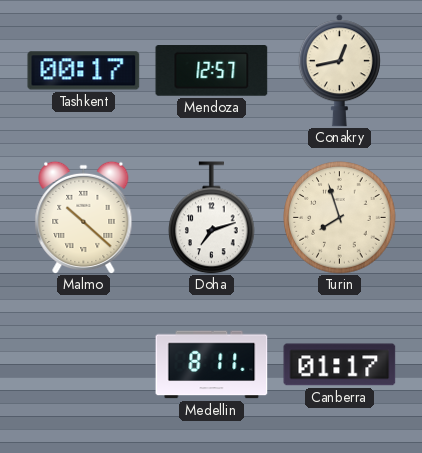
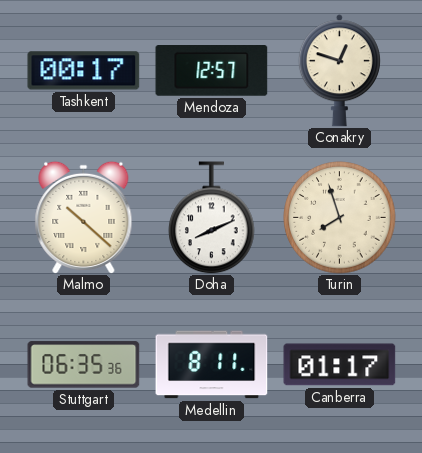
Conakry: 12:43 -> 12:48
Doha: 7:12 -> 8:11
Stuttgart: none -> 06:35
